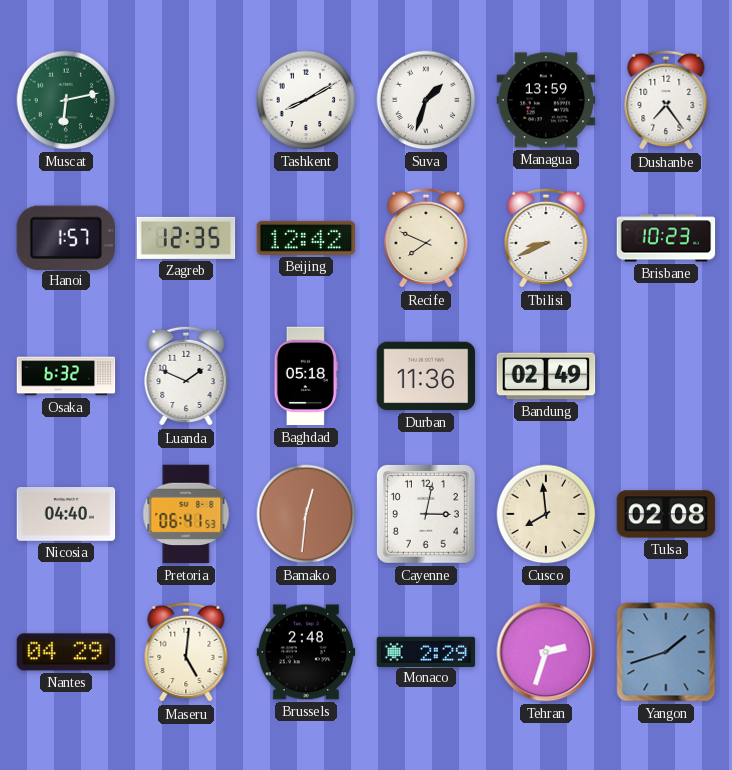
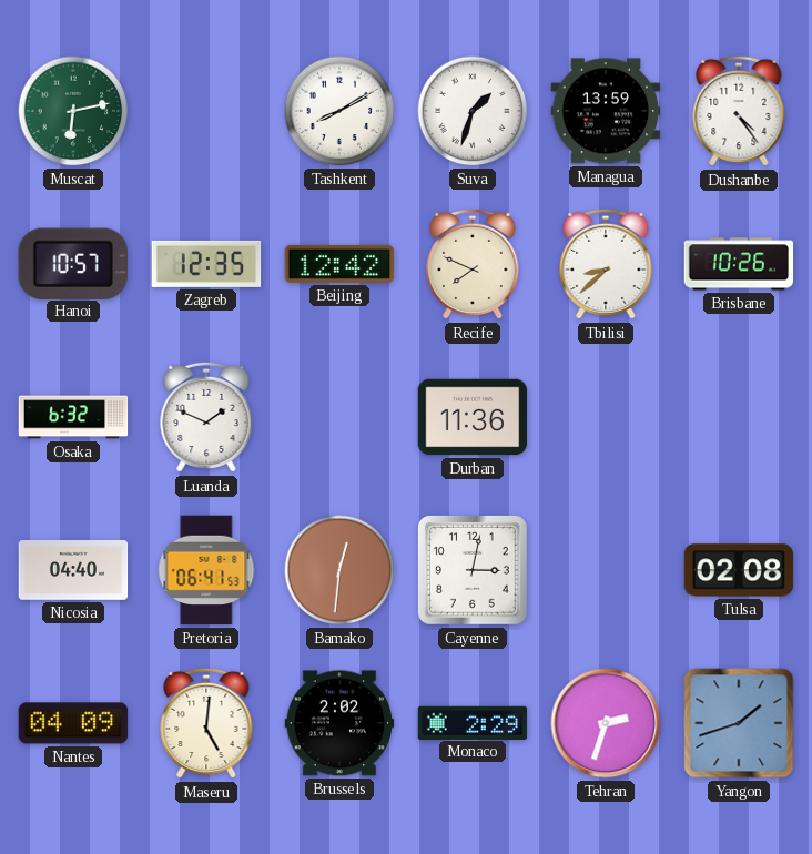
Dushanbe: 7:24 -> 4:24
Hanoi: 1:57 -> 10:57
Tbilisi: 8:41 -> 8:38
Brisbane: 10:23 -> 10:26
Baghdad: 05:18 -> none
Bandung: 02:49 -> none
Cusco: 7:59 -> none
Nantes: 04:29 -> 04:09
Brussels: 2:48 -> 2:02
